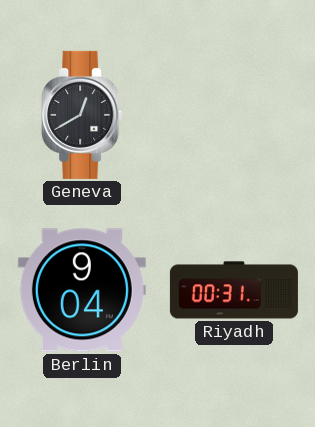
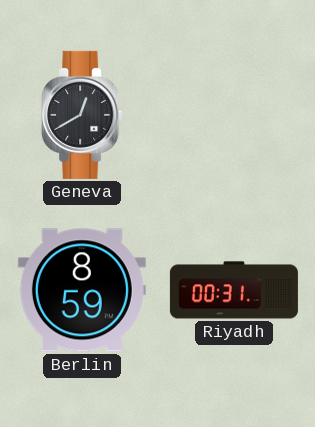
Berlin: 9:04 -> 8:59
